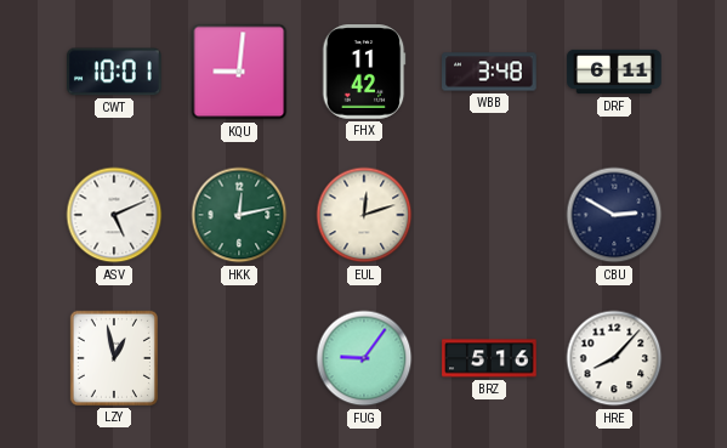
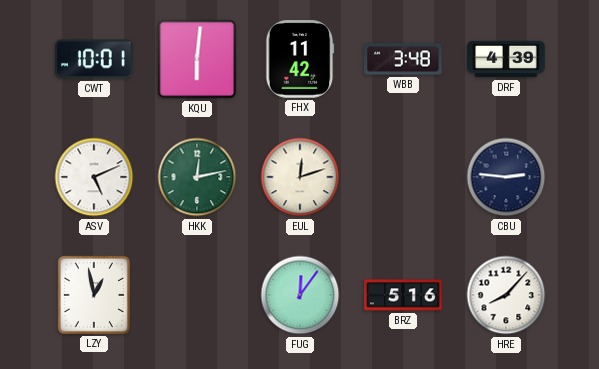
KQU: 9:01 -> 6:01
DRF: 6:11 -> 4:39
CBU: 2:50 -> 2:46
FUG: 9:06 -> 12:06
